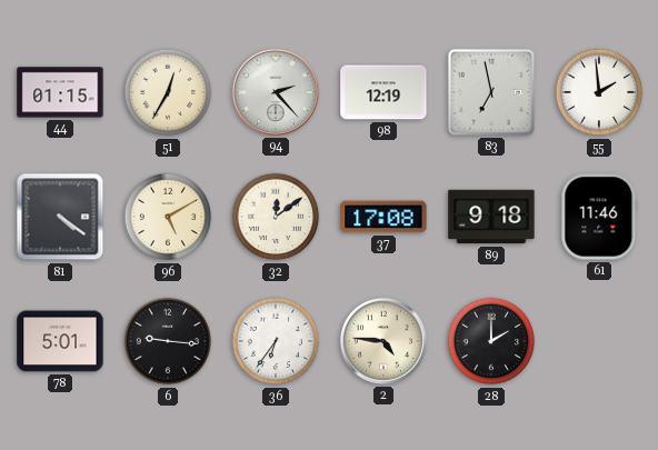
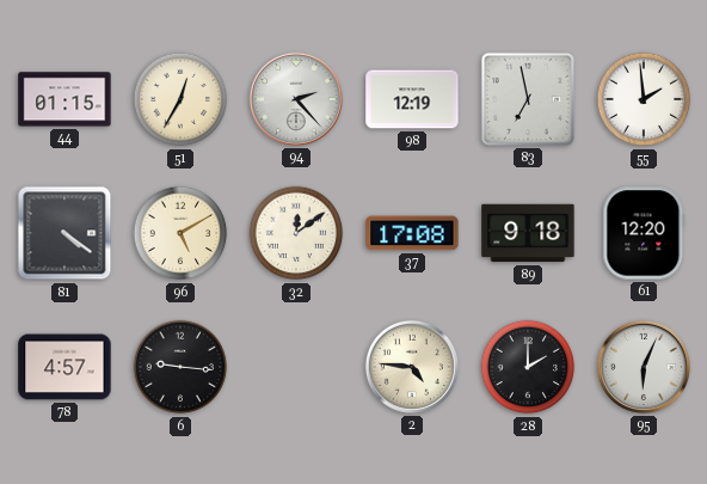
61: 11:46 -> 12:20
78: 5:01 -> 4:57
36: 6:36 -> none
95: none -> 6:04
